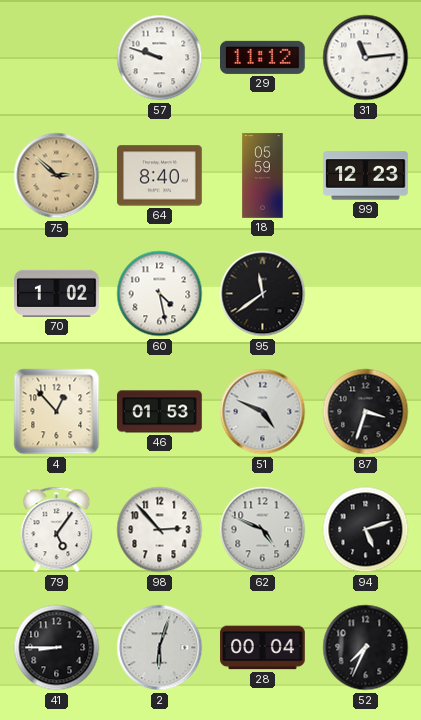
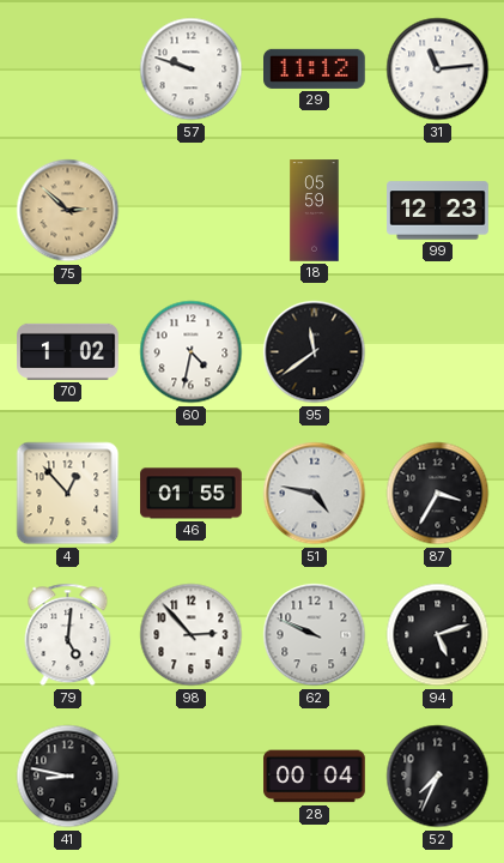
64: 8:40 -> none
60: 4:28 -> 4:32
46: 01:53 -> 01:55
51: 4:49 -> 4:47
87: 3:33 -> 3:35
79: 5:06 -> 5:01
62: 4:49 -> 9:49
41: 8:45 -> 8:47
2: 6:03 -> none
